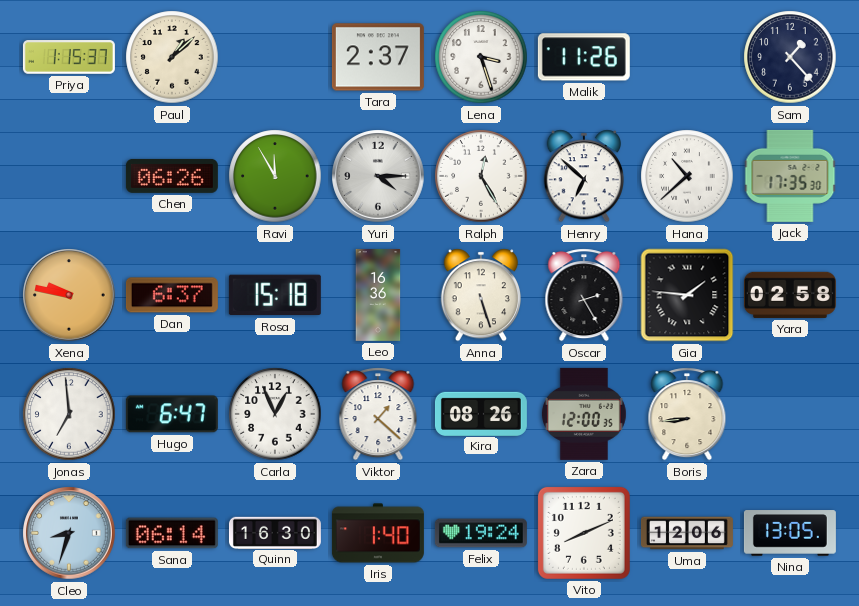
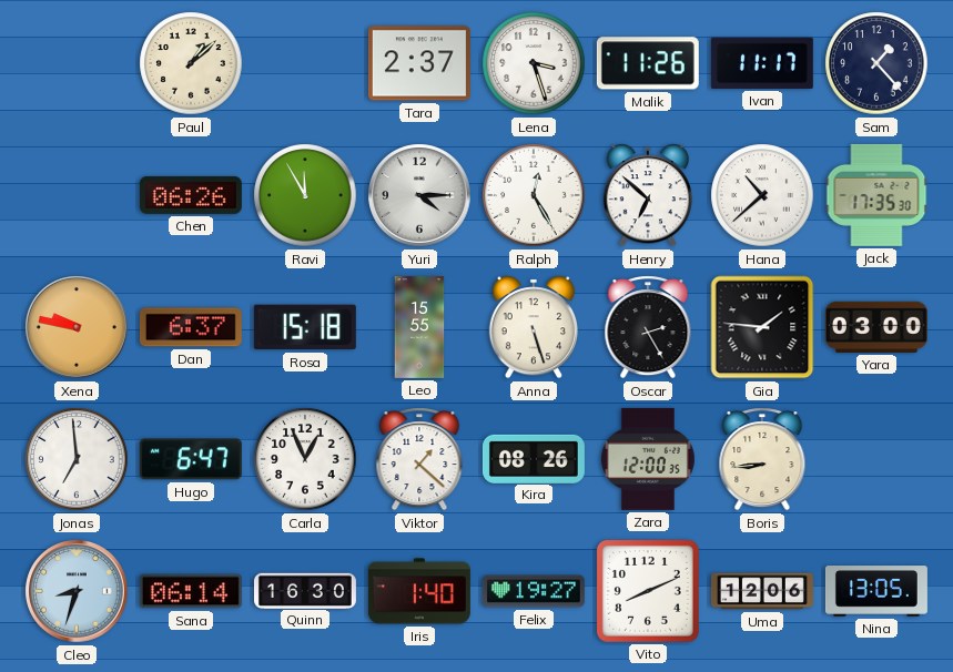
Priya: 1:15 -> none
Ivan: none -> 11:17
Leo: 16:36 -> 15:55
Yara: 02:58 -> 03:00
Felix: 19:24 -> 19:27
